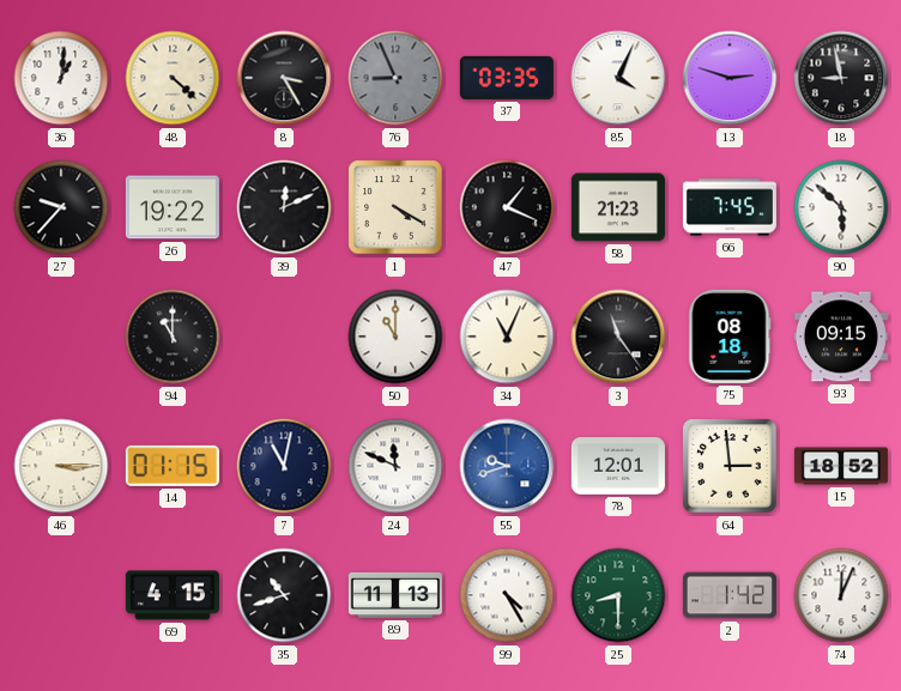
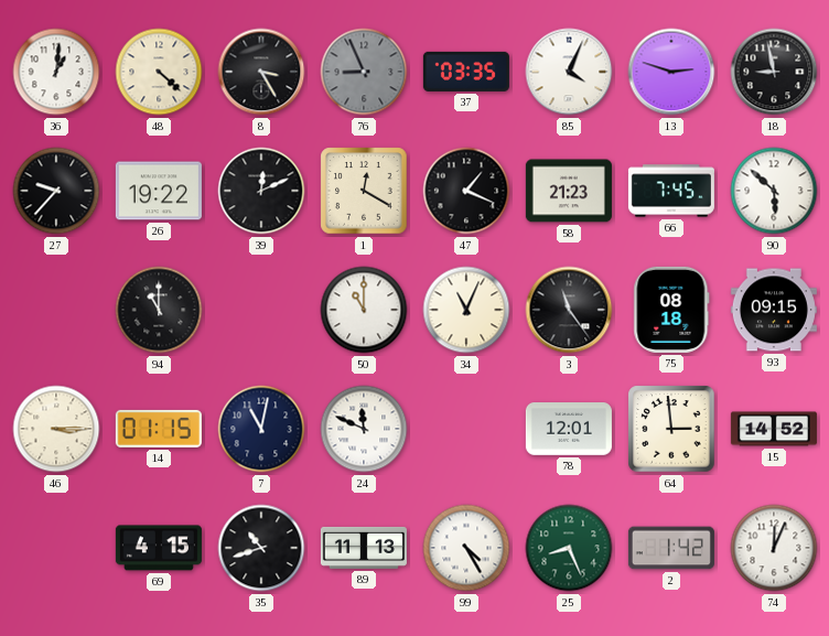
1: 4:20 -> 12:20
55: 9:42 -> none
15: 18:52 -> 14:52
25: 8:30 -> 8:26
